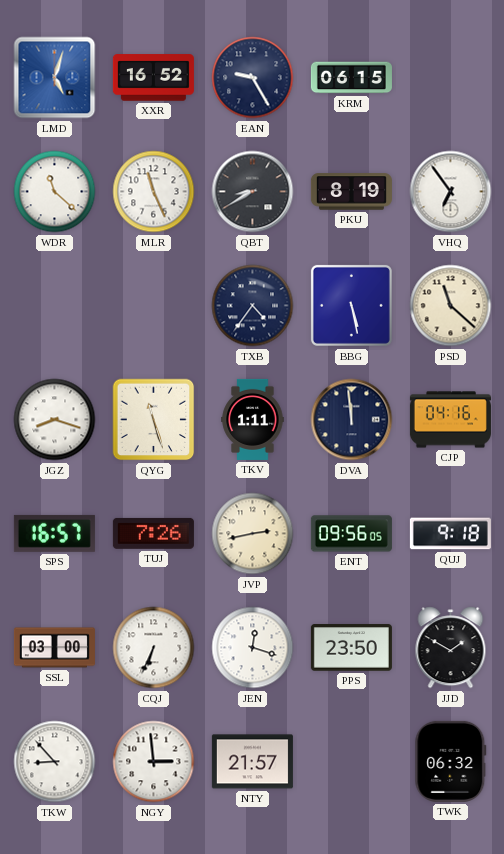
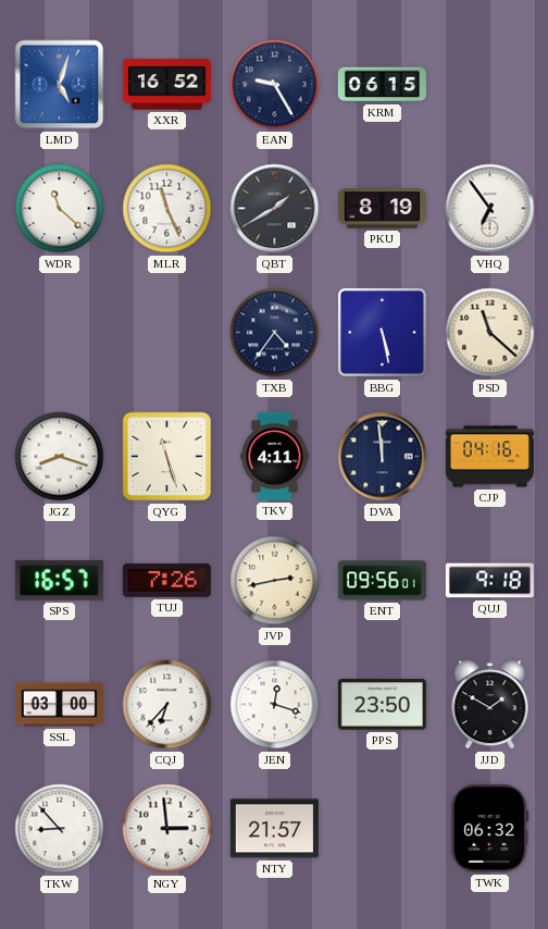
QBT: 8:40 -> 1:40
TKV: 1:11 -> 4:11
ENT: 09:56:05 -> 09:56:01
CQJ: 6:34 -> 6:37
